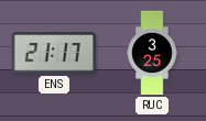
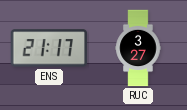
RUC: 3:25 -> 3:27
